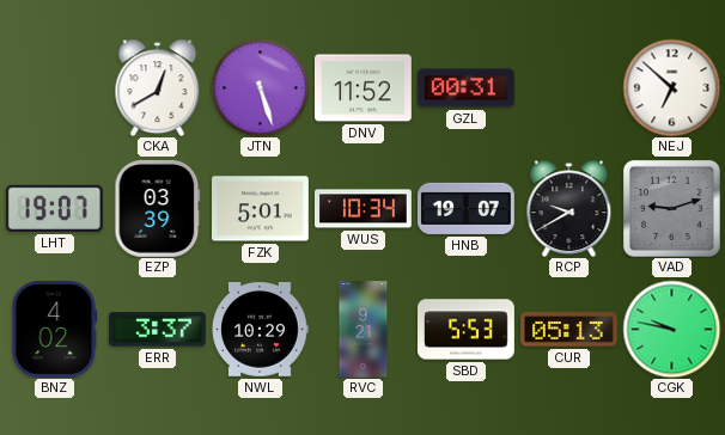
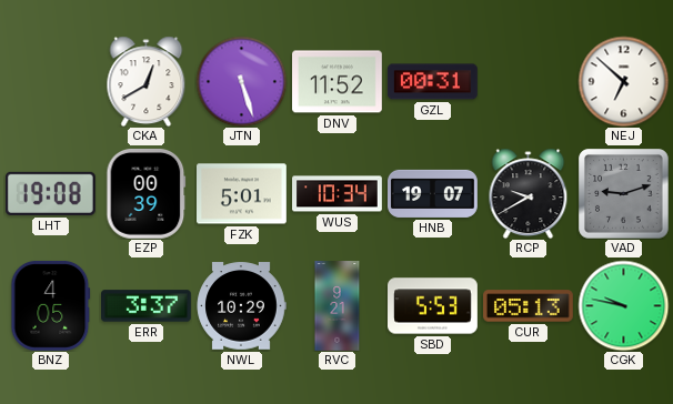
LHT: 19:07 -> 19:08
EZP: 03:39 -> 00:39
BNZ: 4:02 -> 4:05
